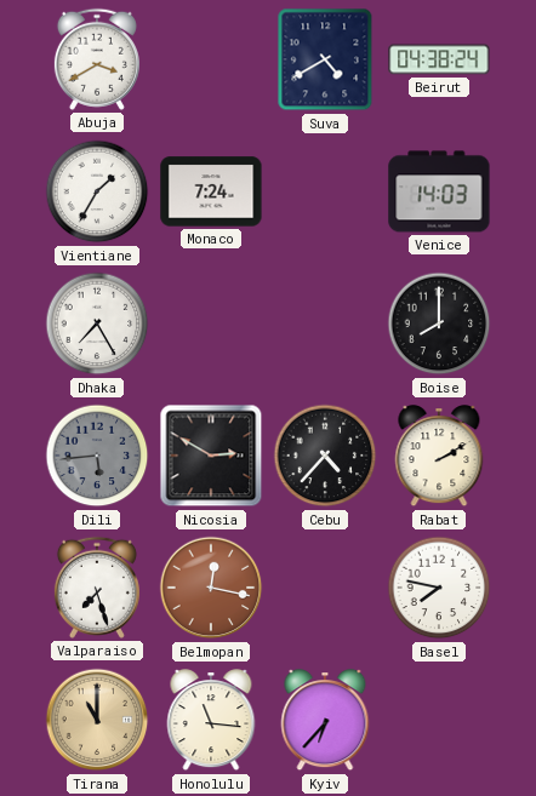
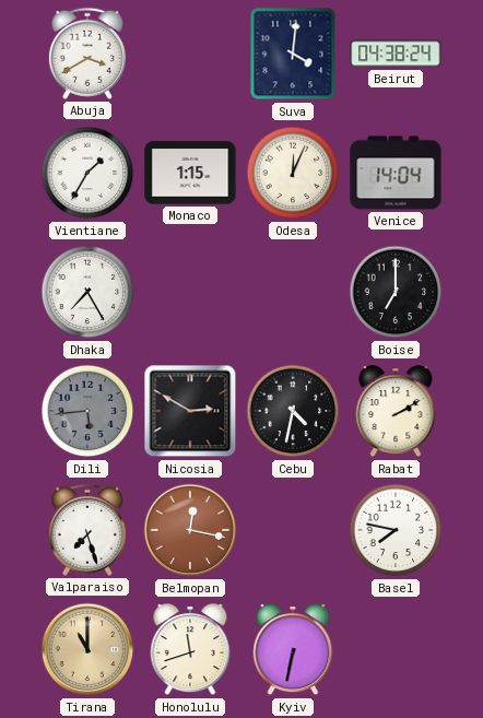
Suva: 4:40 -> 4:01
Monaco: 7:24 -> 1:15
Odesa: none -> 12:04
Venice: 14:03 -> 14:04
Boise: 8:00 -> 7:00
Cebu: 4:37 -> 4:32
Honolulu: 11:16 -> 11:42
Kyiv: 6:37 -> 6:32
